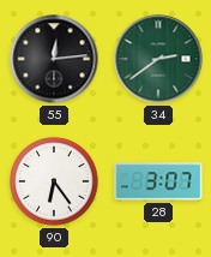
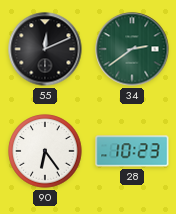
55: 12:14 -> 12:11
28: 3:07 -> 10:23
